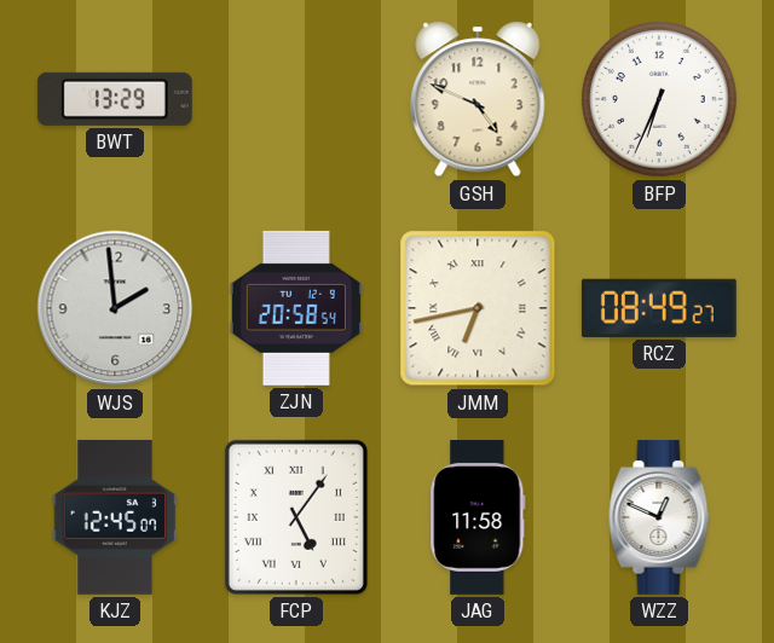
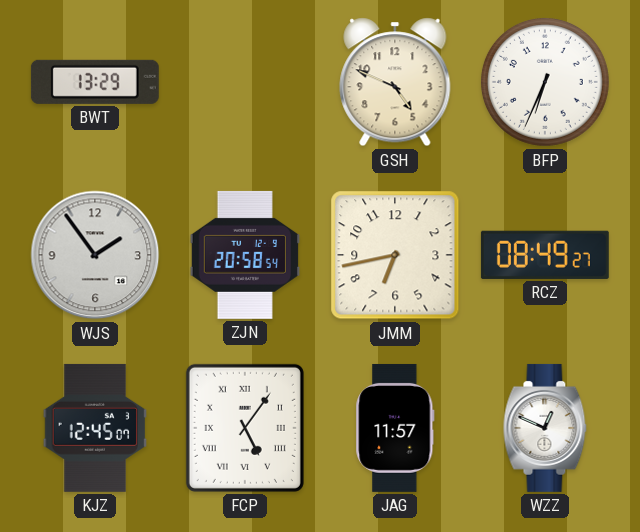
WJS: 1:59 -> 1:54
JMM numerals: Roman -> Arabic
JAG: 11:58 -> 11:57
